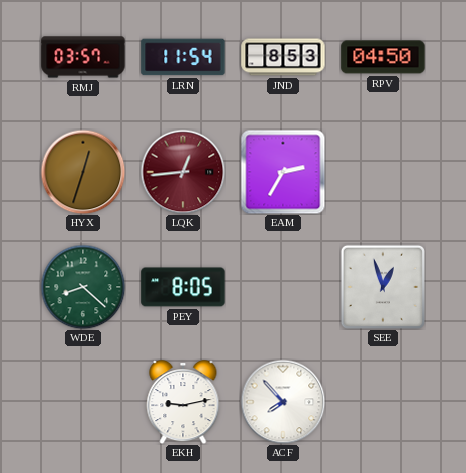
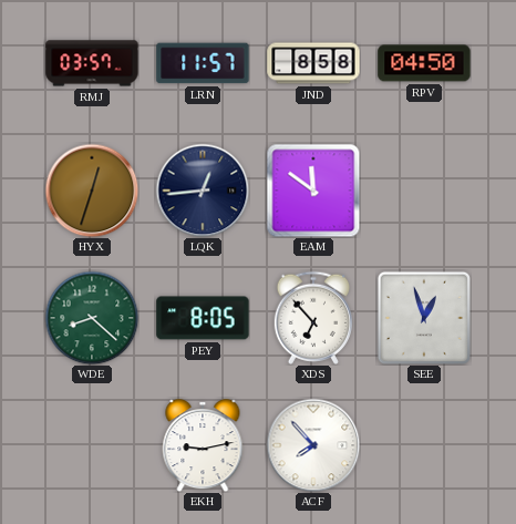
LRN: 11:54 -> 11:57
JND: 8:53 -> 8:58
LQK dial: burgundy -> navy
EAM: 2:35 -> 11:51
XDS: none -> 6:53
